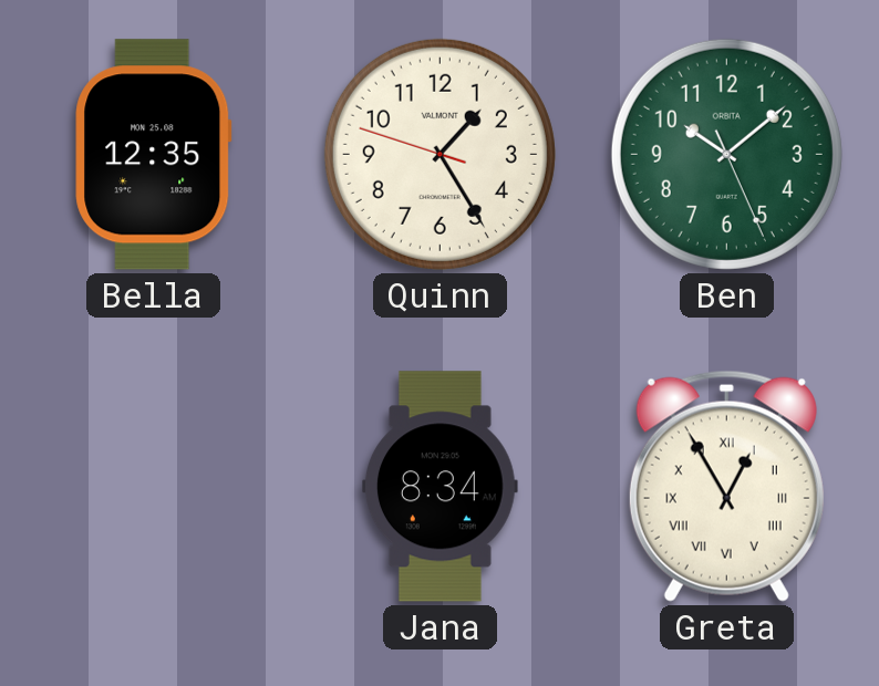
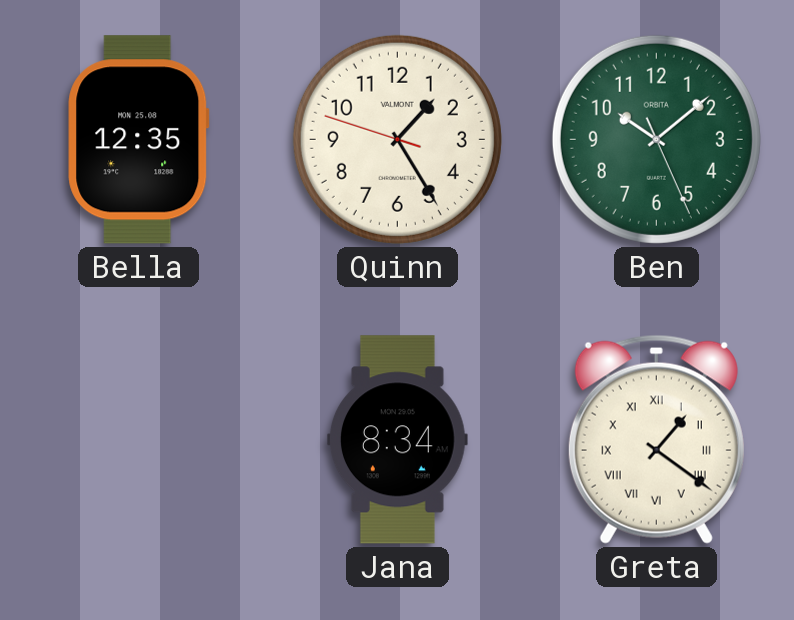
Greta: 12:55 -> 1:21
